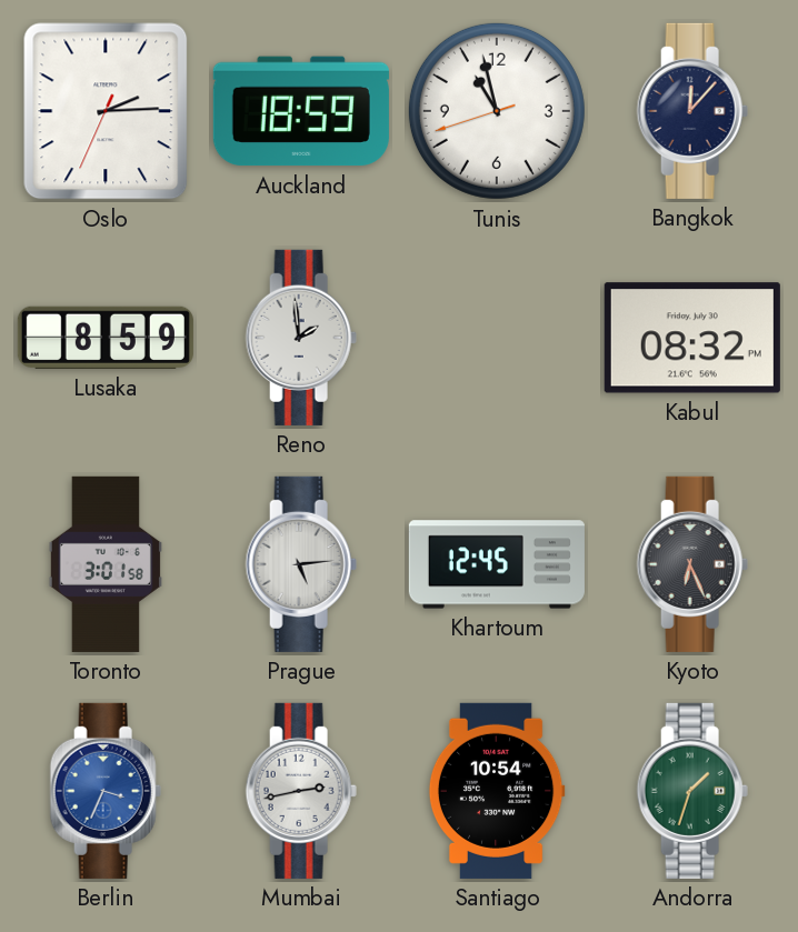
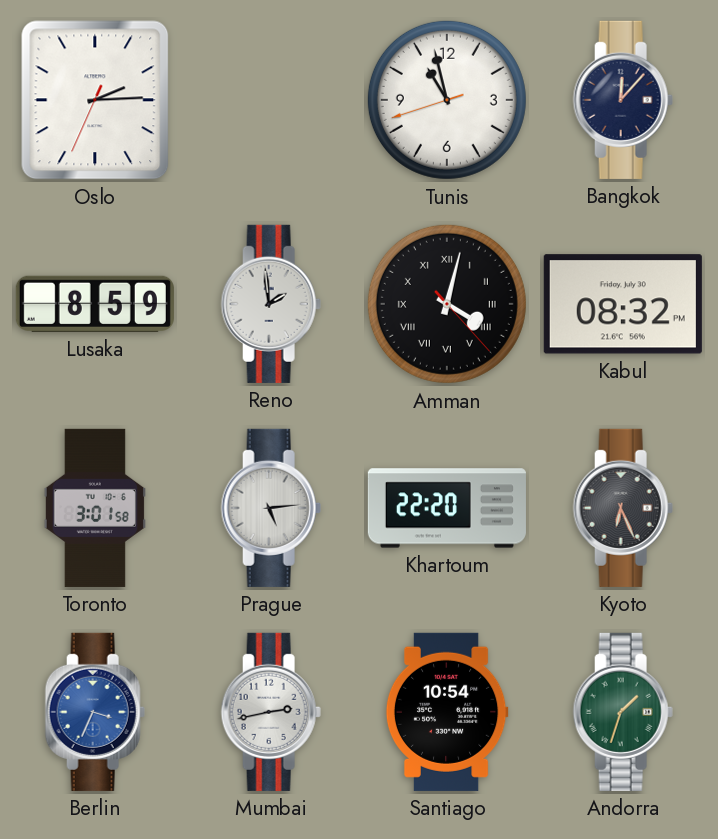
Auckland: 18:59 -> none
Amman: none -> 4:02
Khartoum: 12:45 -> 22:20
